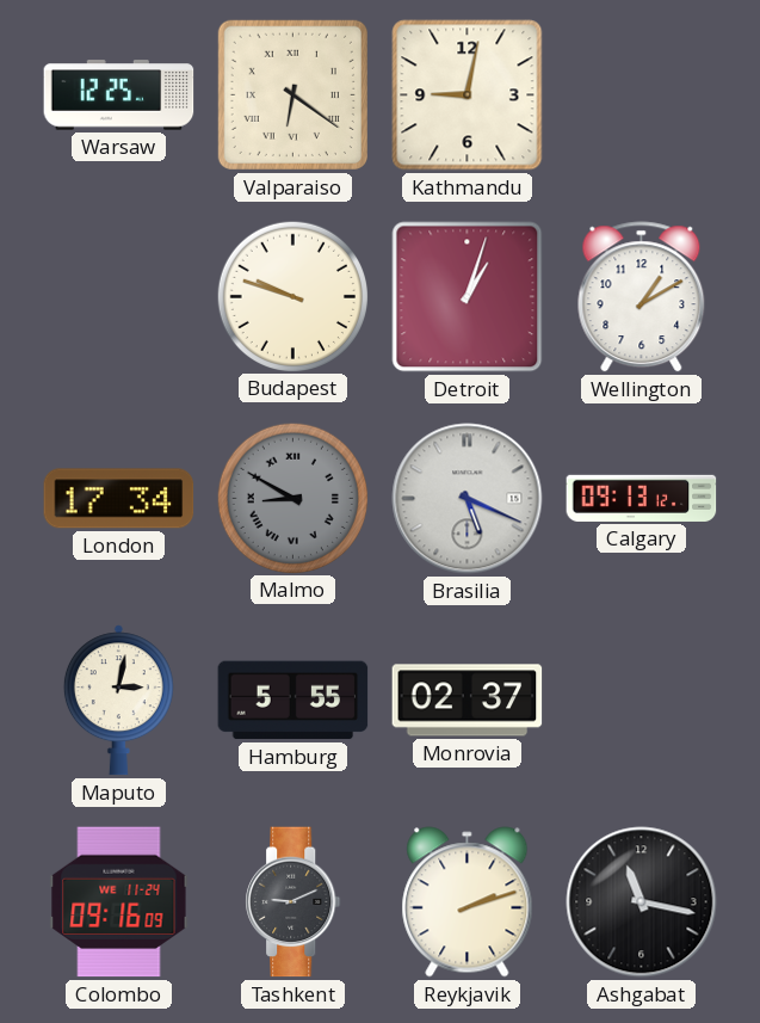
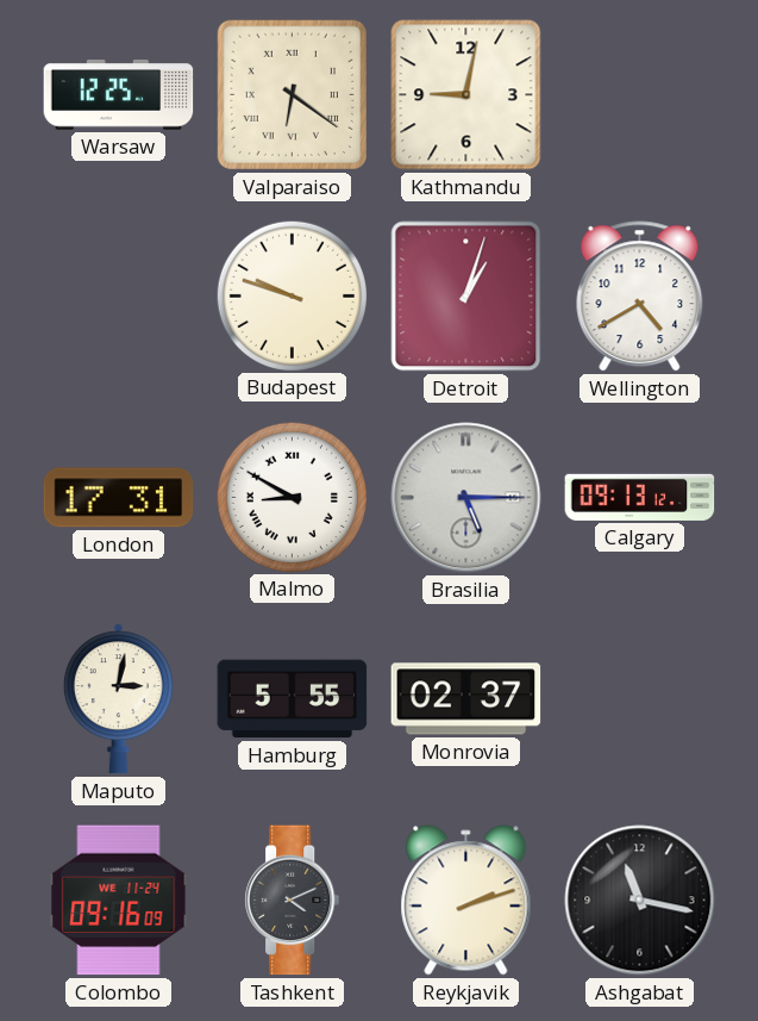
Wellington: 1:10 -> 4:40
London: 17:34 -> 17:31
Malmo dial: grey -> white
Brasilia: 5:19 -> 5:15
Tashkent: 9:11 -> 4:11
